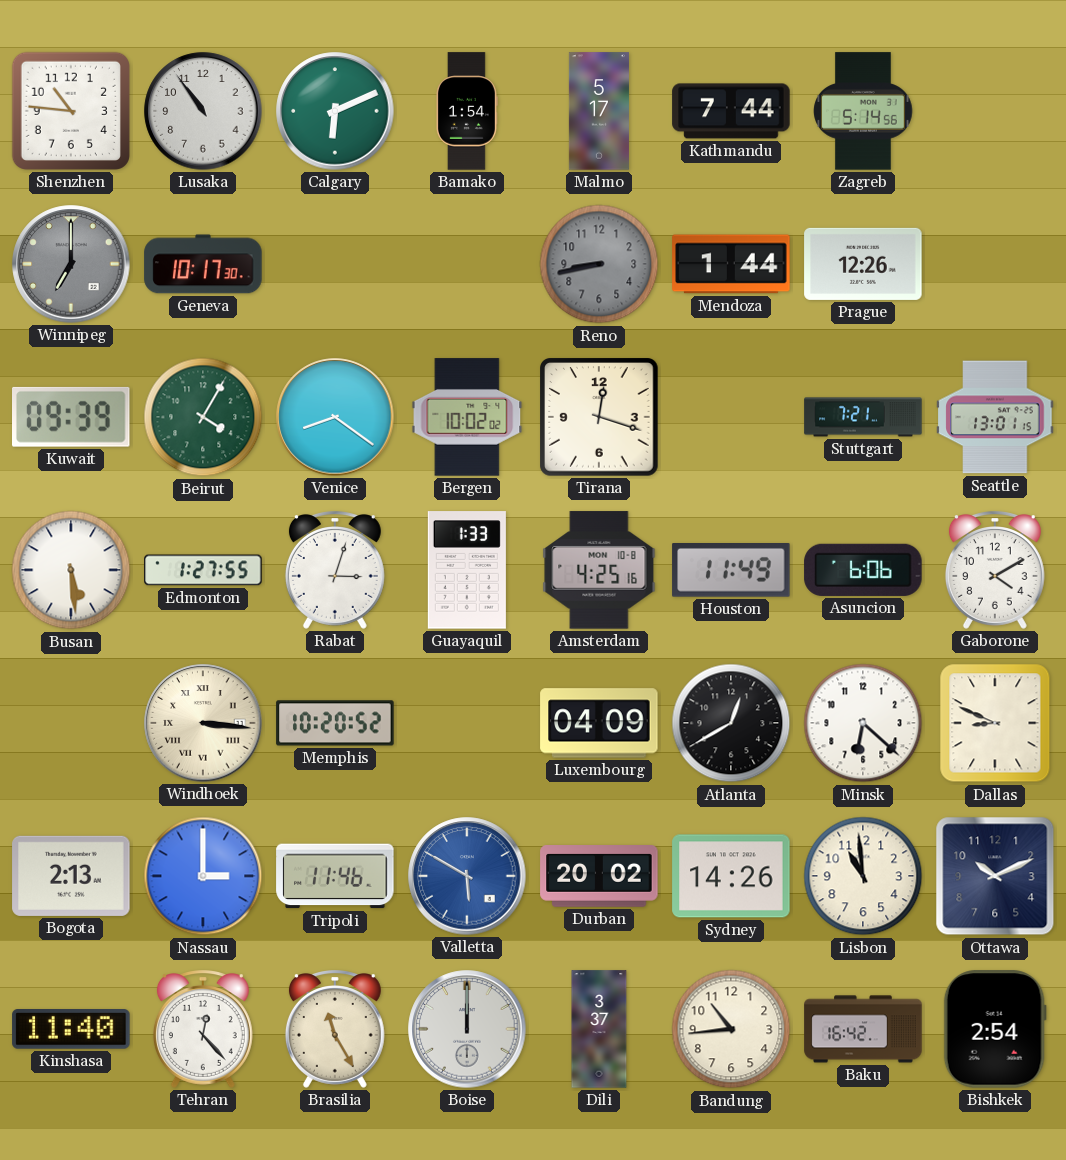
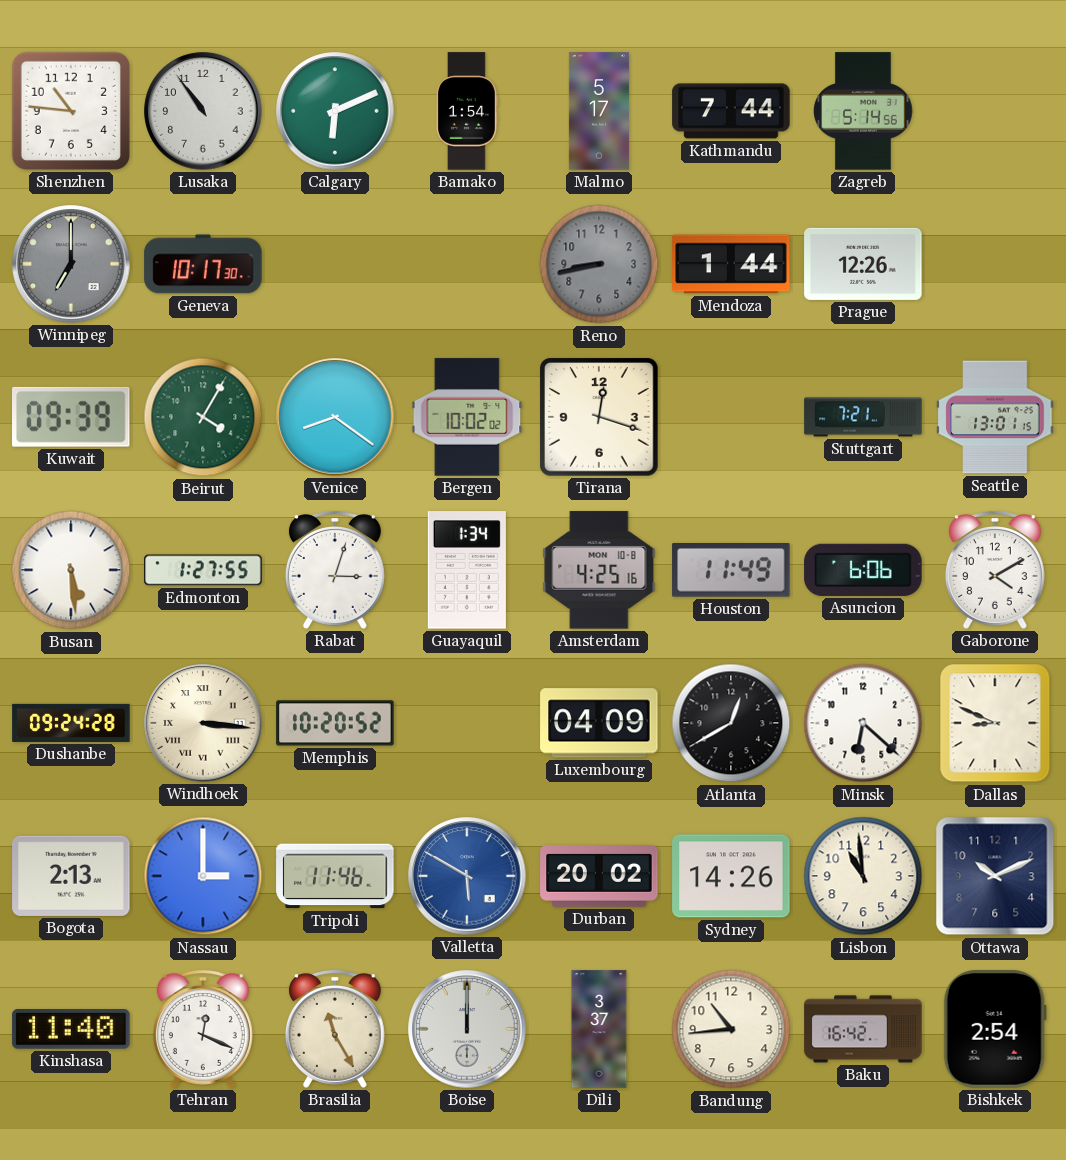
Guayaquil: 1:33 -> 1:34
Dushanbe: none -> 09:24
Tehran: 12:23 -> 12:19
